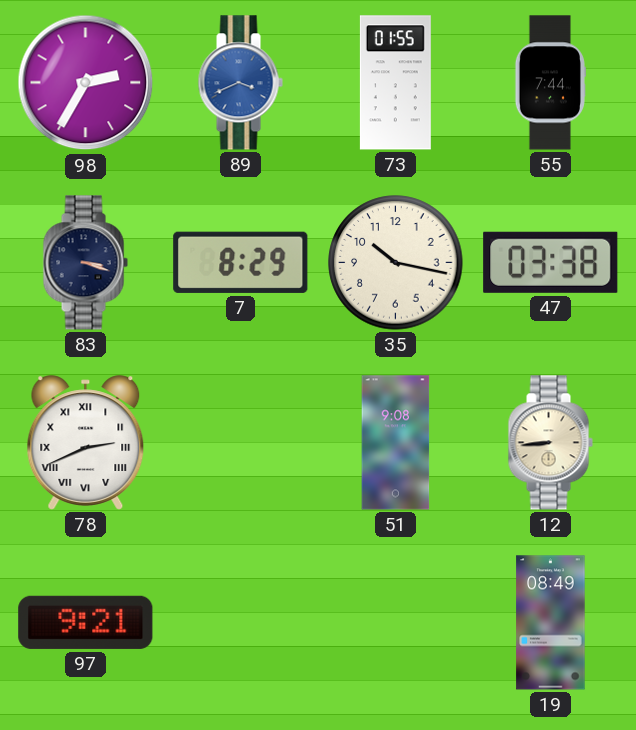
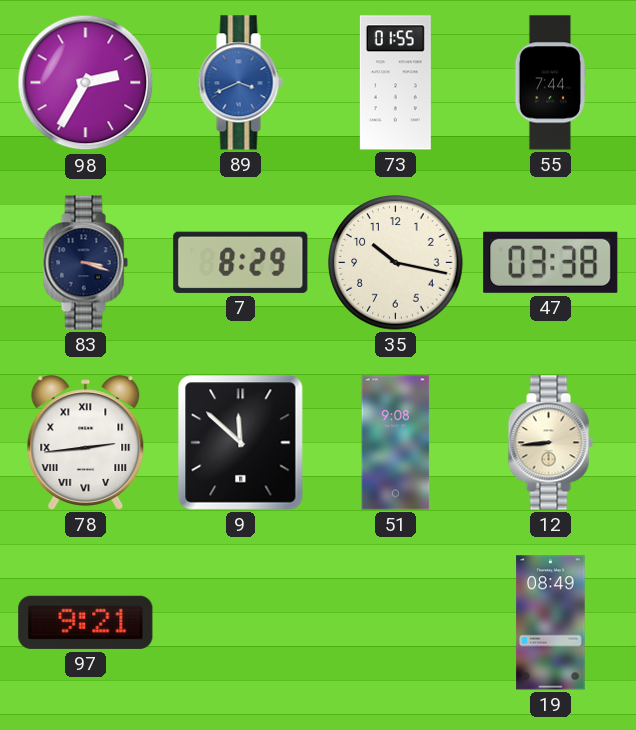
78: 2:41 -> 2:44
9: none -> 11:52
